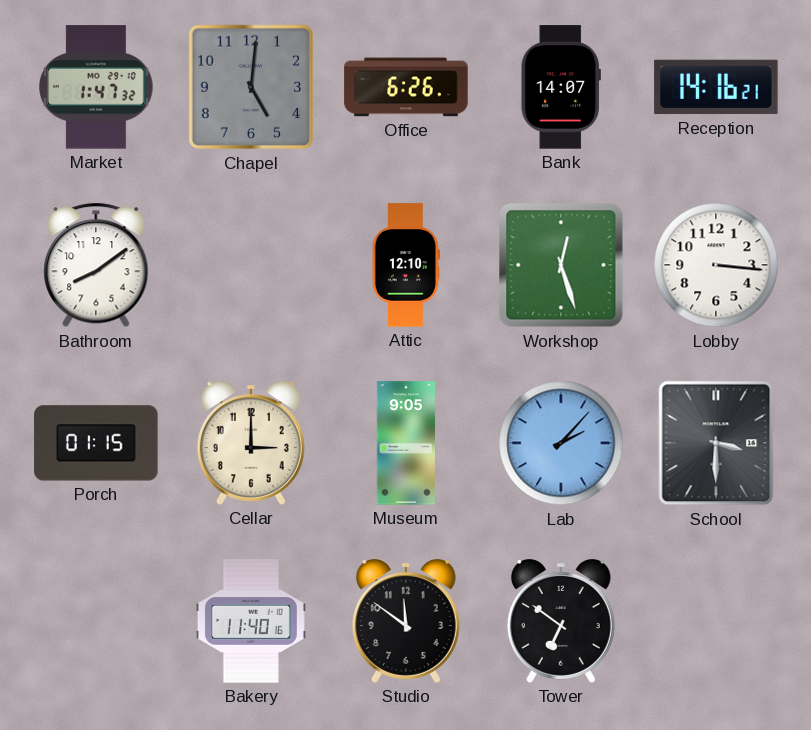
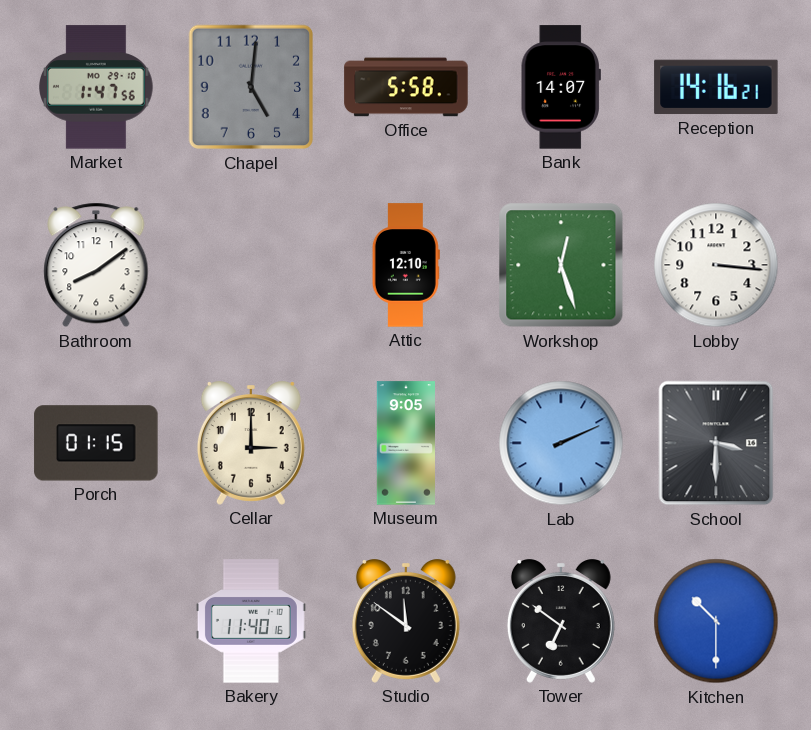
Market: 1:47:32 -> 1:47:56
Office: 6:26 -> 5:58
Lab: 2:07 -> 2:11
Kitchen: none -> 10:30
